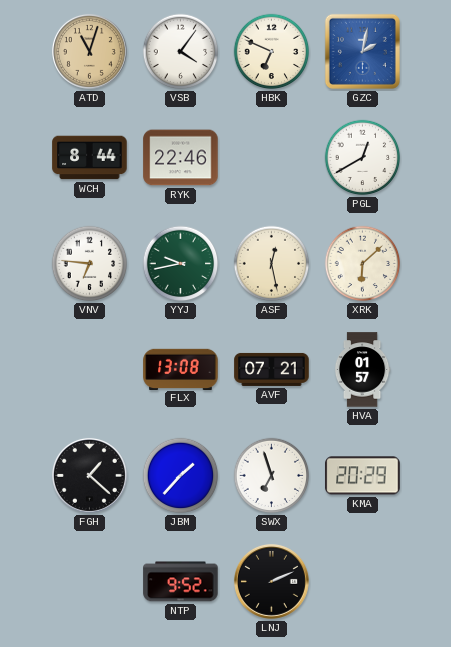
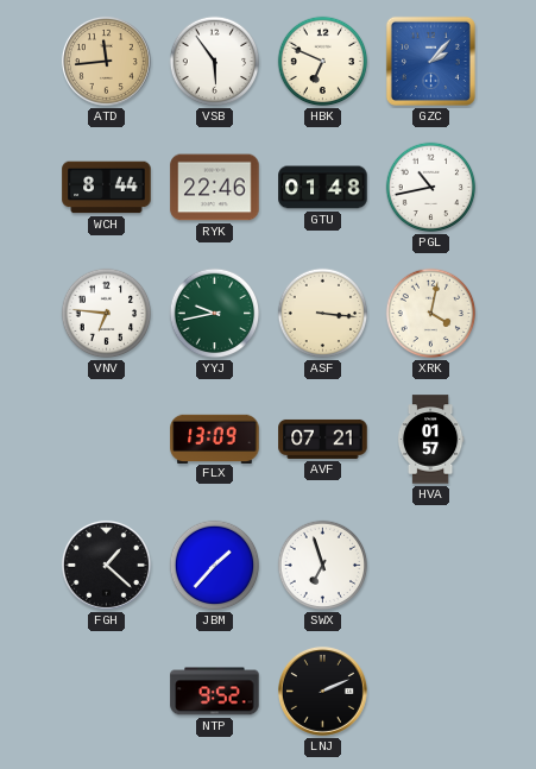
ATD: 11:03 -> 11:44
VSB: 4:06 -> 5:54
GZC: 2:02 -> 2:07
GTU: none -> 01:48
PGL: 12:40 -> 10:43
ASF: 12:28 -> 3:16
XRK: 6:08 -> 4:02
FLX: 13:08 -> 13:09
KMA: 20:29 -> none
